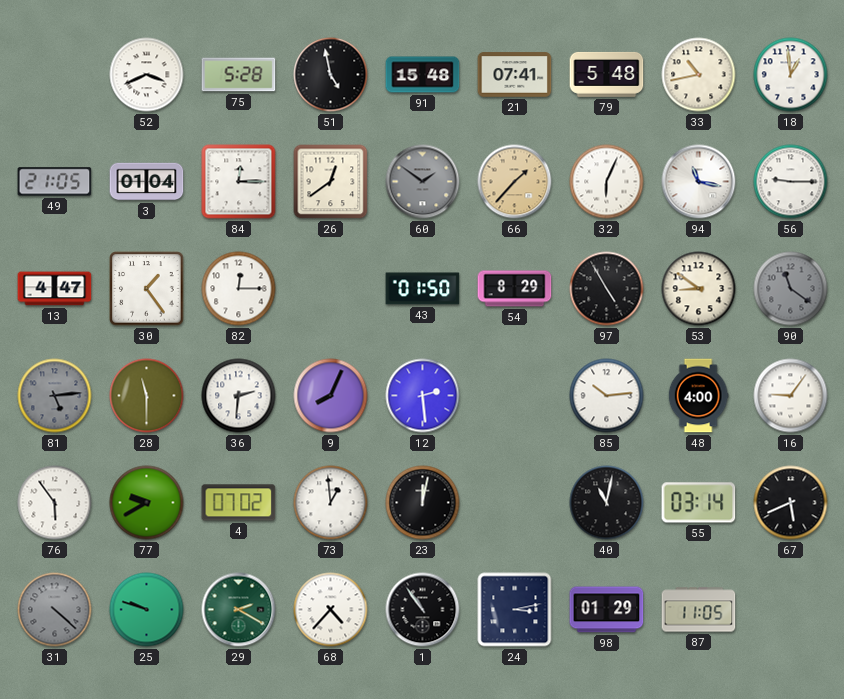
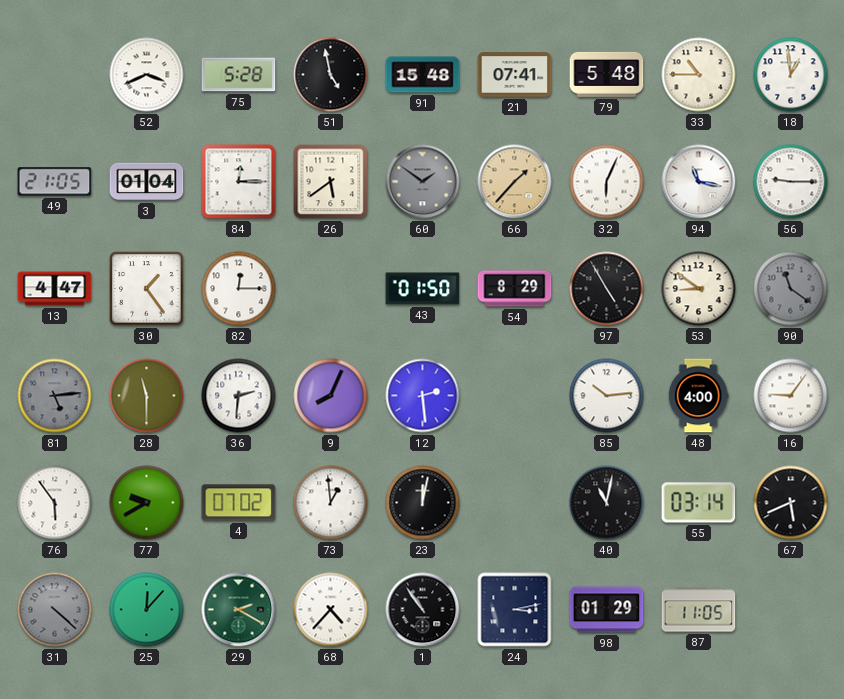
33: 10:43 -> 10:45
26: 12:39 -> 5:39
25: 9:48 -> 12:07
